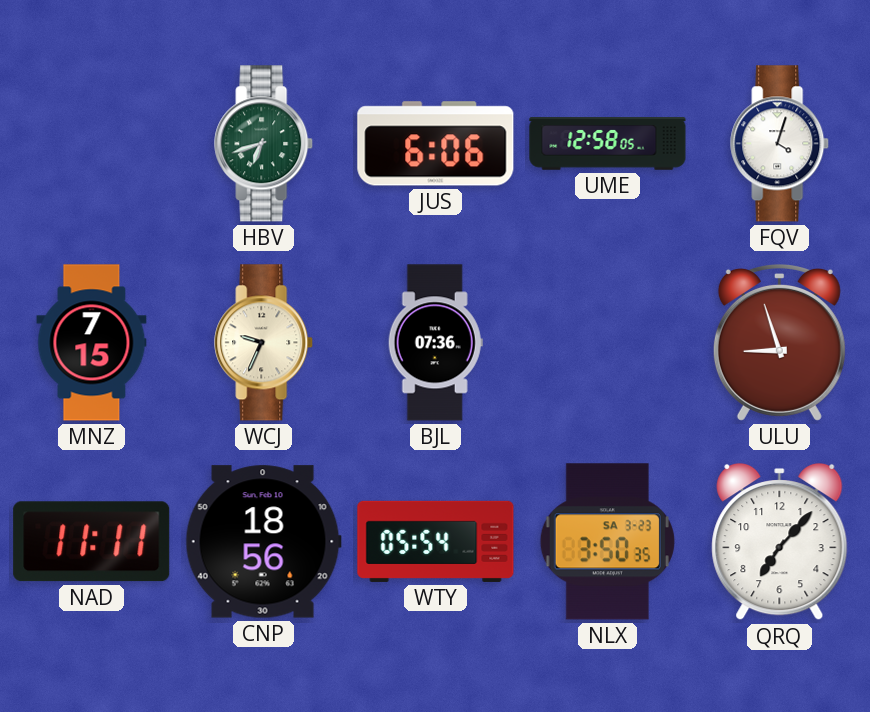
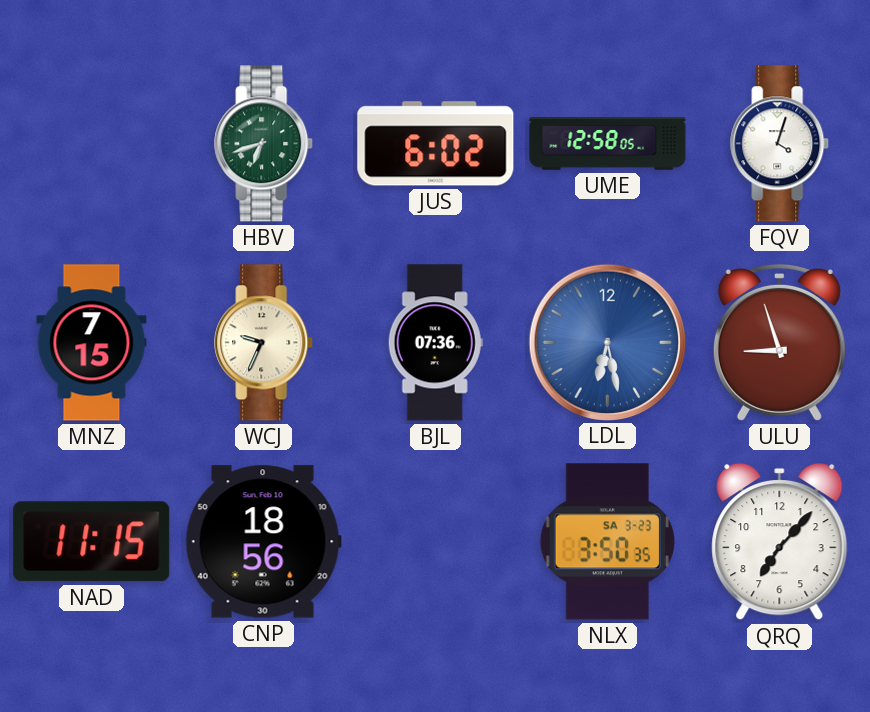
JUS: 6:06 -> 6:02
LDL: none -> 6:28
NAD: 11:11 -> 11:15
WTY: 05:54 -> none
